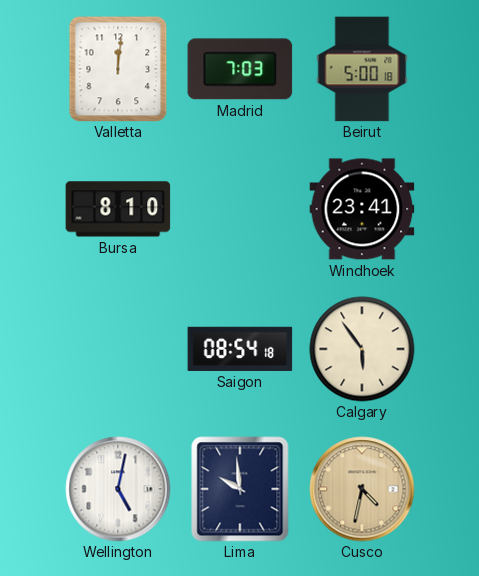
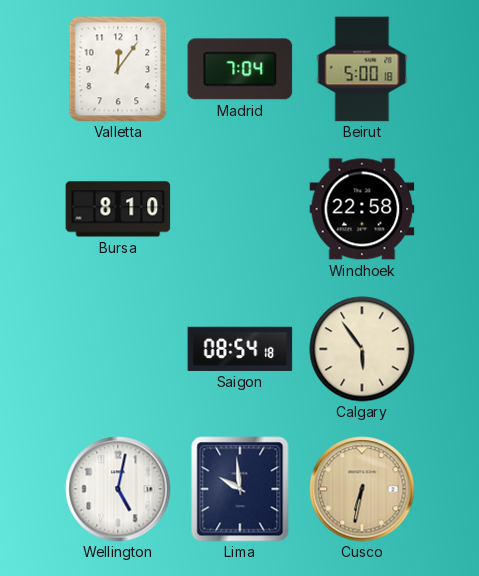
Valletta: 12:01 -> 12:06
Madrid: 7:03 -> 7:04
Windhoek: 23:41 -> 22:58
Cusco: 4:32 -> 6:32
